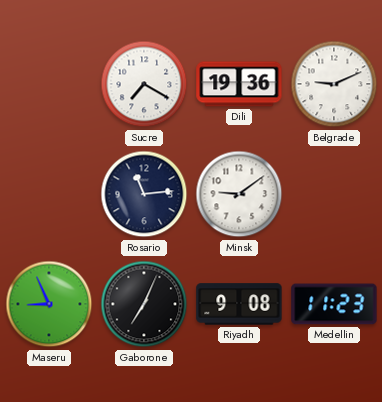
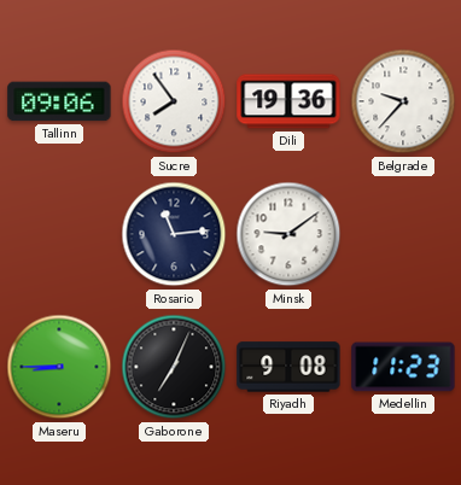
Tallinn: none -> 09:06
Sucre: 7:20 -> 7:54
Belgrade: 9:11 -> 9:37
Maseru: 8:56 -> 8:45
